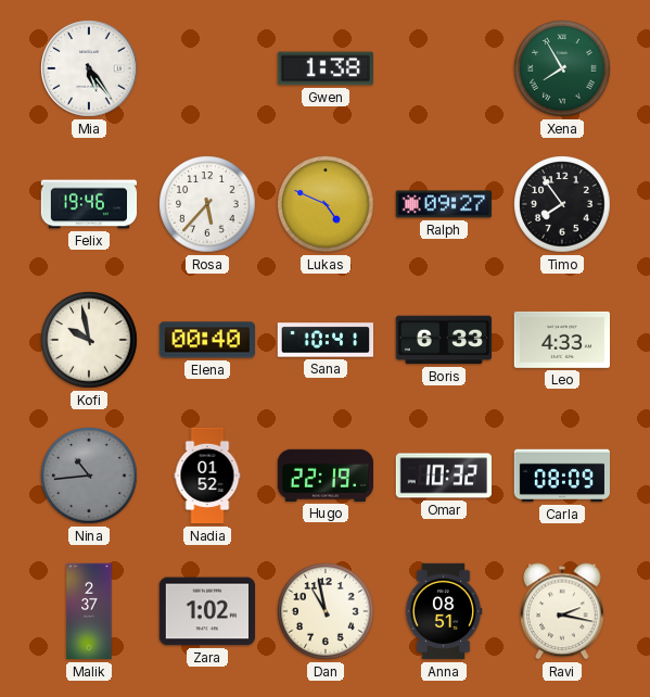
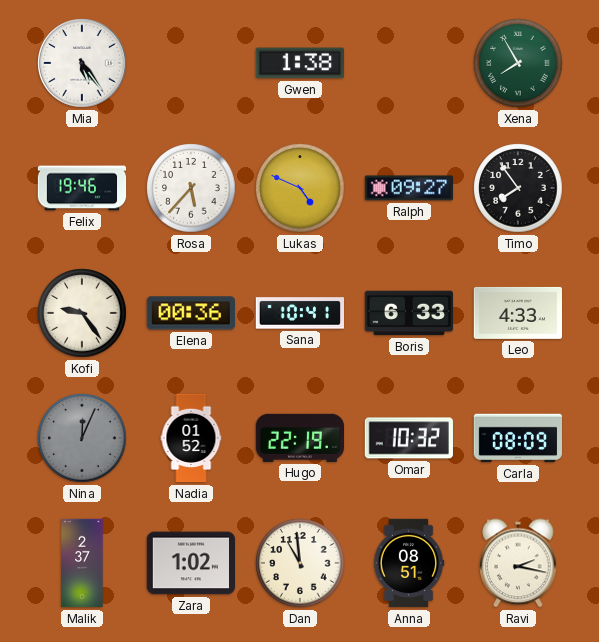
Kofi: 9:58 -> 9:24
Elena: 00:40 -> 00:36
Nina: 10:44 -> 12:04
Dan: 10:58 -> 10:59
